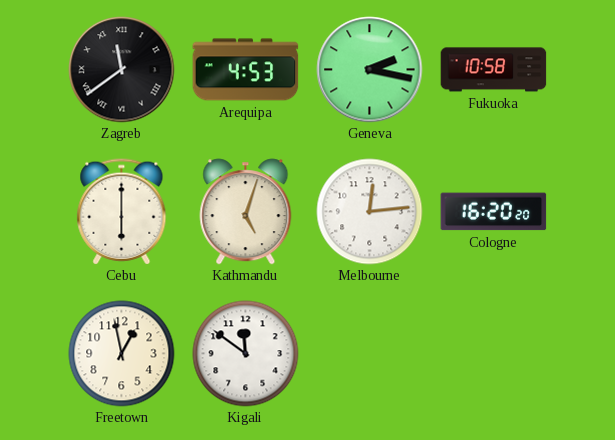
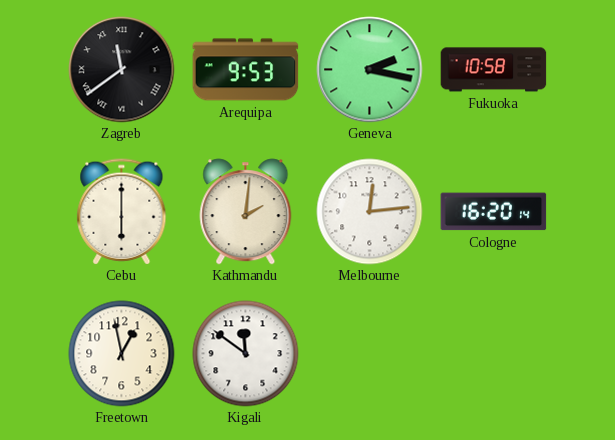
Arequipa: 4:53 -> 9:53
Kathmandu: 5:03 -> 2:01
Cologne: 16:20:20 -> 16:20:14
